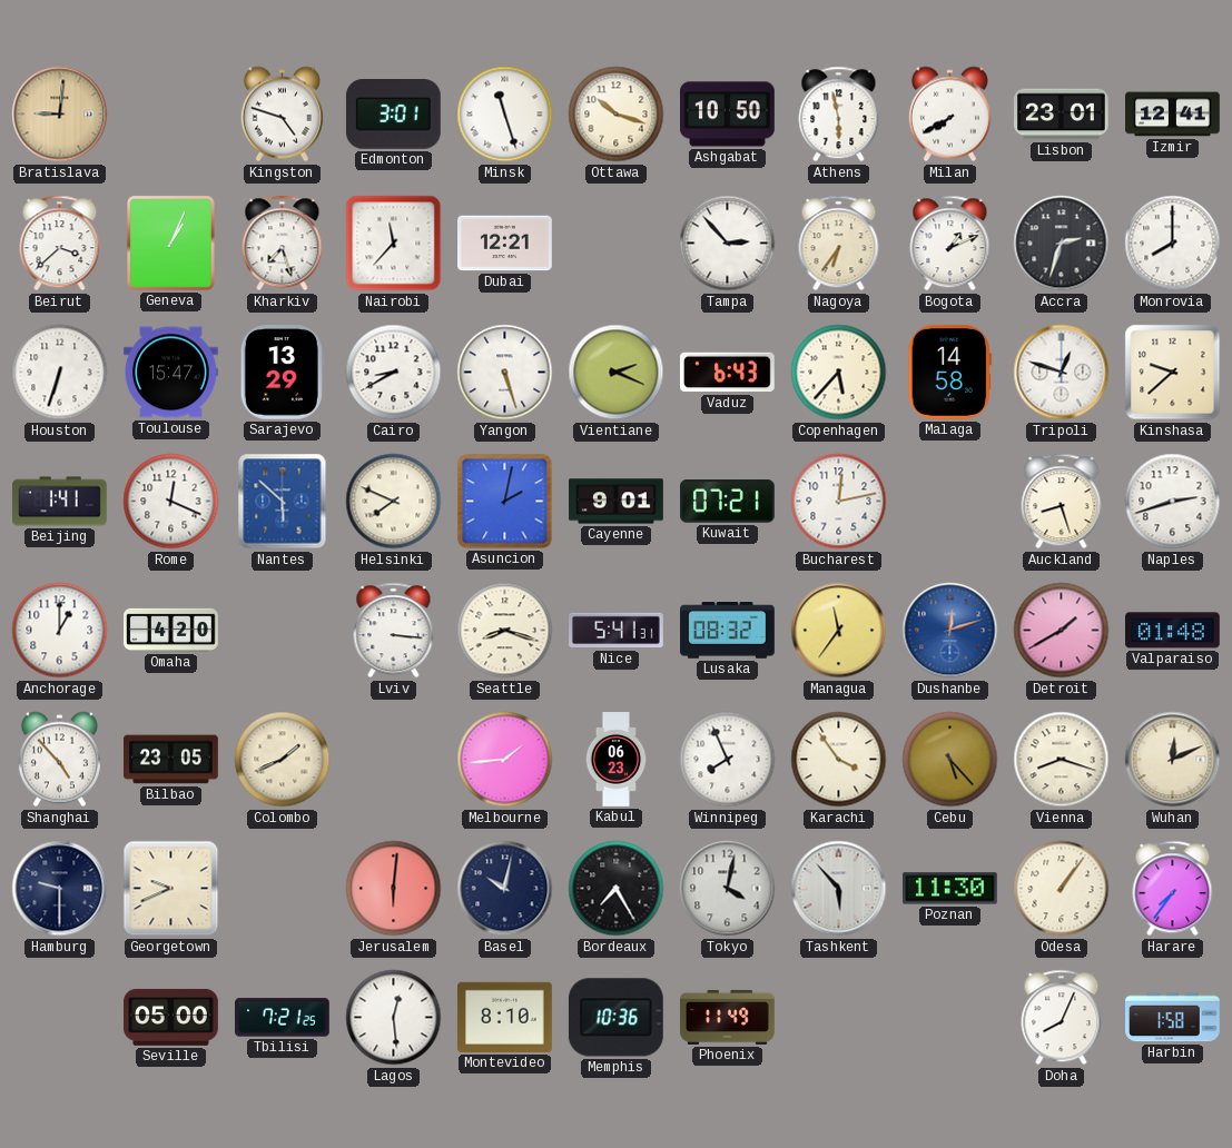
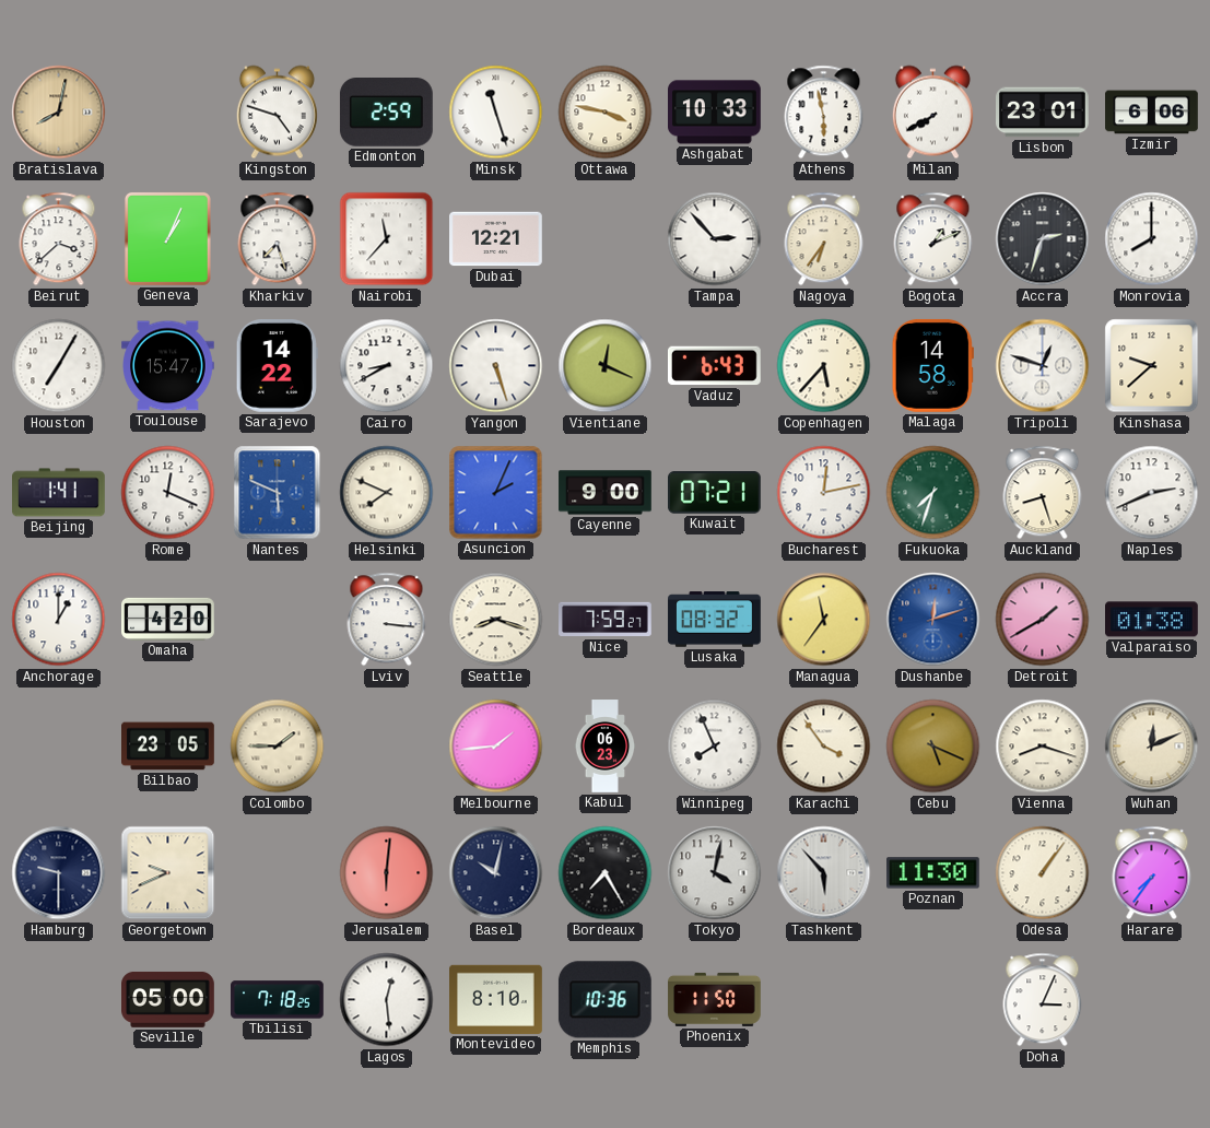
Bratislava: 9:01 -> 8:02
Edmonton: 3:01 -> 2:59
Ottawa: 10:18 -> 3:47
Ashgabat: 10:50 -> 10:33
Izmir: 12:41 -> 6:06
Houston: 6:33 -> 7:05
Sarajevo: 13:29 -> 14:22
Vientiane: 2:19 -> 12:19
Nantes: 5:52 -> 5:49
Asuncion: 2:02 -> 2:04
Cayenne: 9:01 -> 9:00
Fukuoka: none -> 7:33
Naples: 2:42 -> 2:41
Nice: 5:41 -> 7:59
Valparaiso: 01:48 -> 01:38
Shanghai: 4:53 -> none
Colombo: 1:41 -> 1:45
Cebu: 5:23 -> 5:19
Tbilisi: 7:21 -> 7:18
Phoenix: 11:49 -> 11:50
Doha: 8:04 -> 3:04
Harbin: 1:58 -> none
